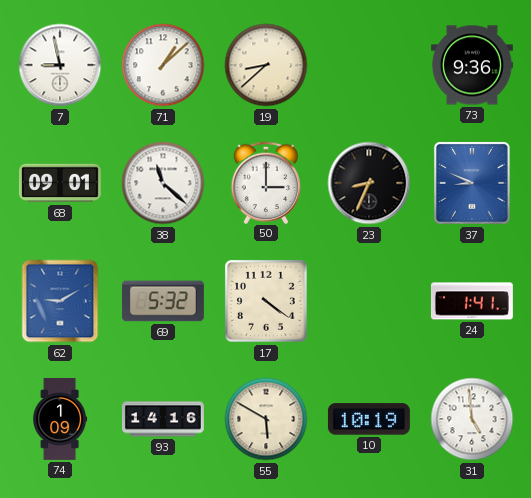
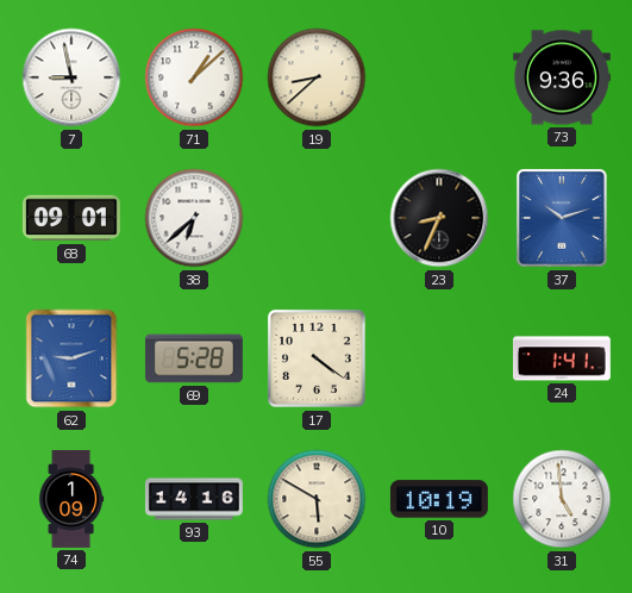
38: 11:22 -> 6:38
50: 3:00 -> none
37: 8:49 -> 10:12
62: 9:10 -> 9:12
69: 5:32 -> 5:28
